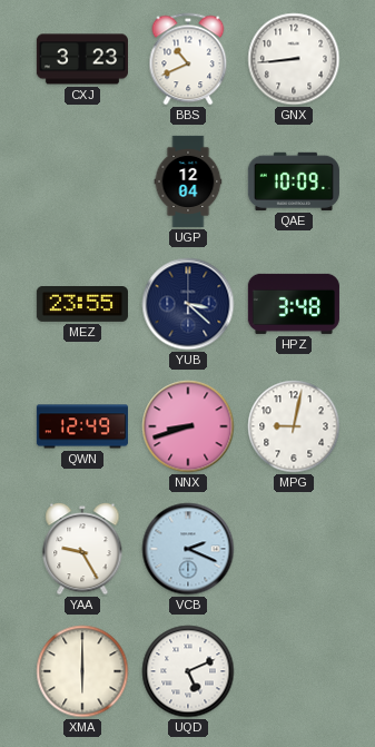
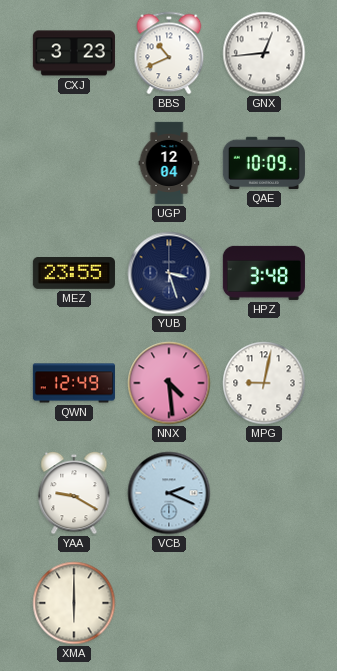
GNX: 8:44 -> 12:44
YUB: 3:22 -> 3:27
NNX: 8:42 -> 4:29
YAA: 9:25 -> 9:20
UQD: 5:11 -> none
